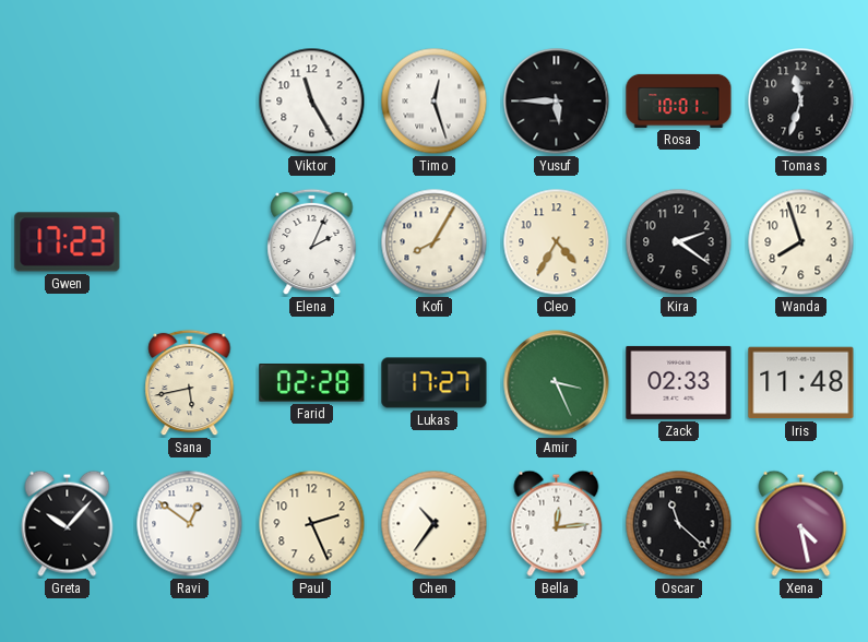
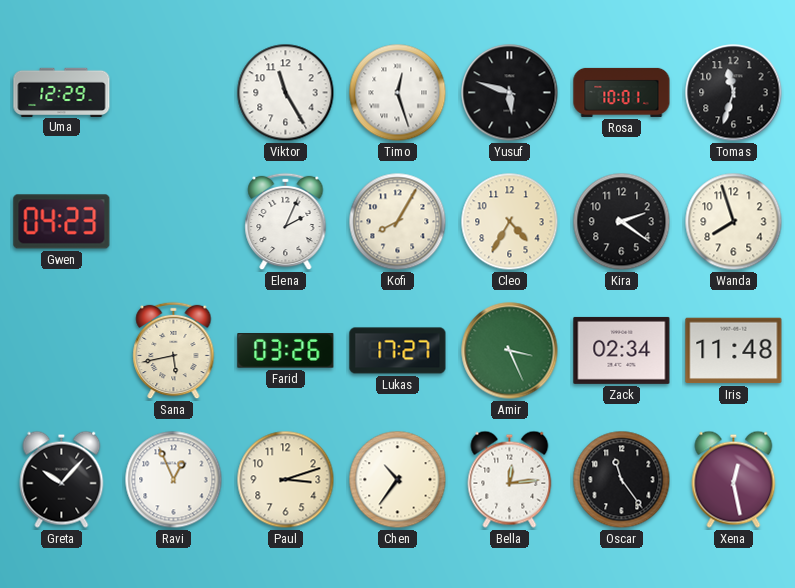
Uma: none -> 12:29
Yusuf: 5:45 -> 5:48
Gwen: 17:23 -> 04:23
Farid: 02:28 -> 03:26
Zack: 02:33 -> 02:34
Ravi: 12:51 -> 12:56
Paul: 2:26 -> 3:12
Oscar: 11:22 -> 11:24
Xena: 4:28 -> 12:28
